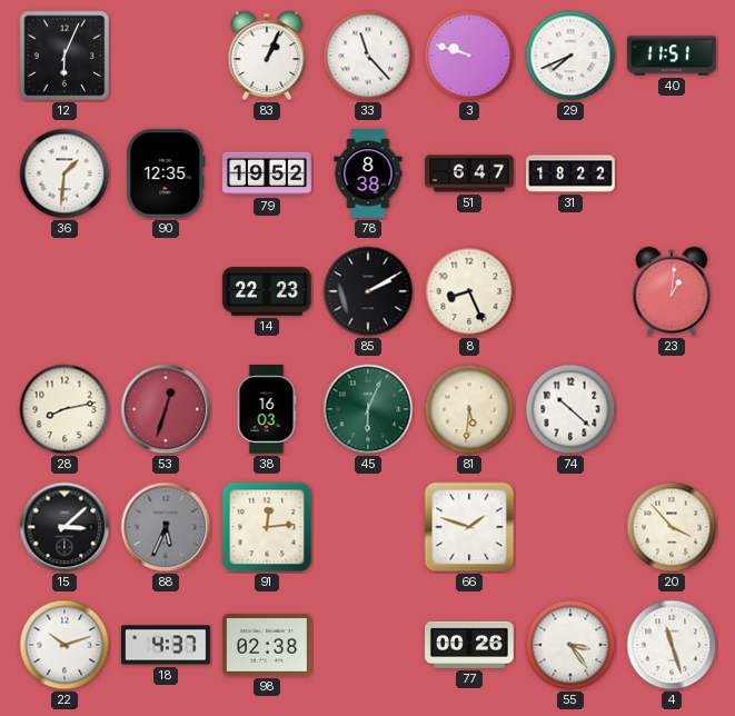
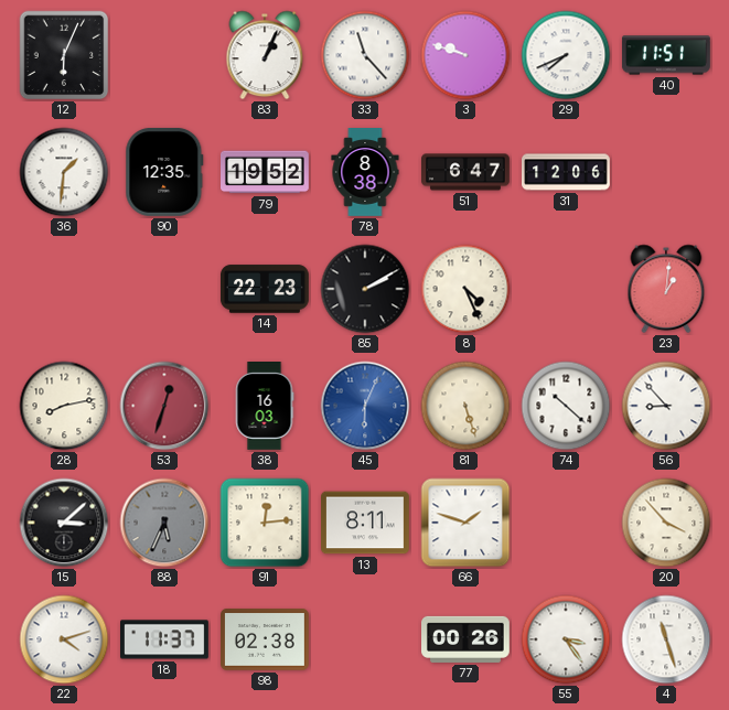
31: 18:22 -> 12:06
8: 8:26 -> 4:26
45 dial: green -> blue
81: 5:31 -> 5:27
56: none -> 8:53
13: none -> 8:11
22: 10:12 -> 4:12
18: 4:37 -> 11:37
